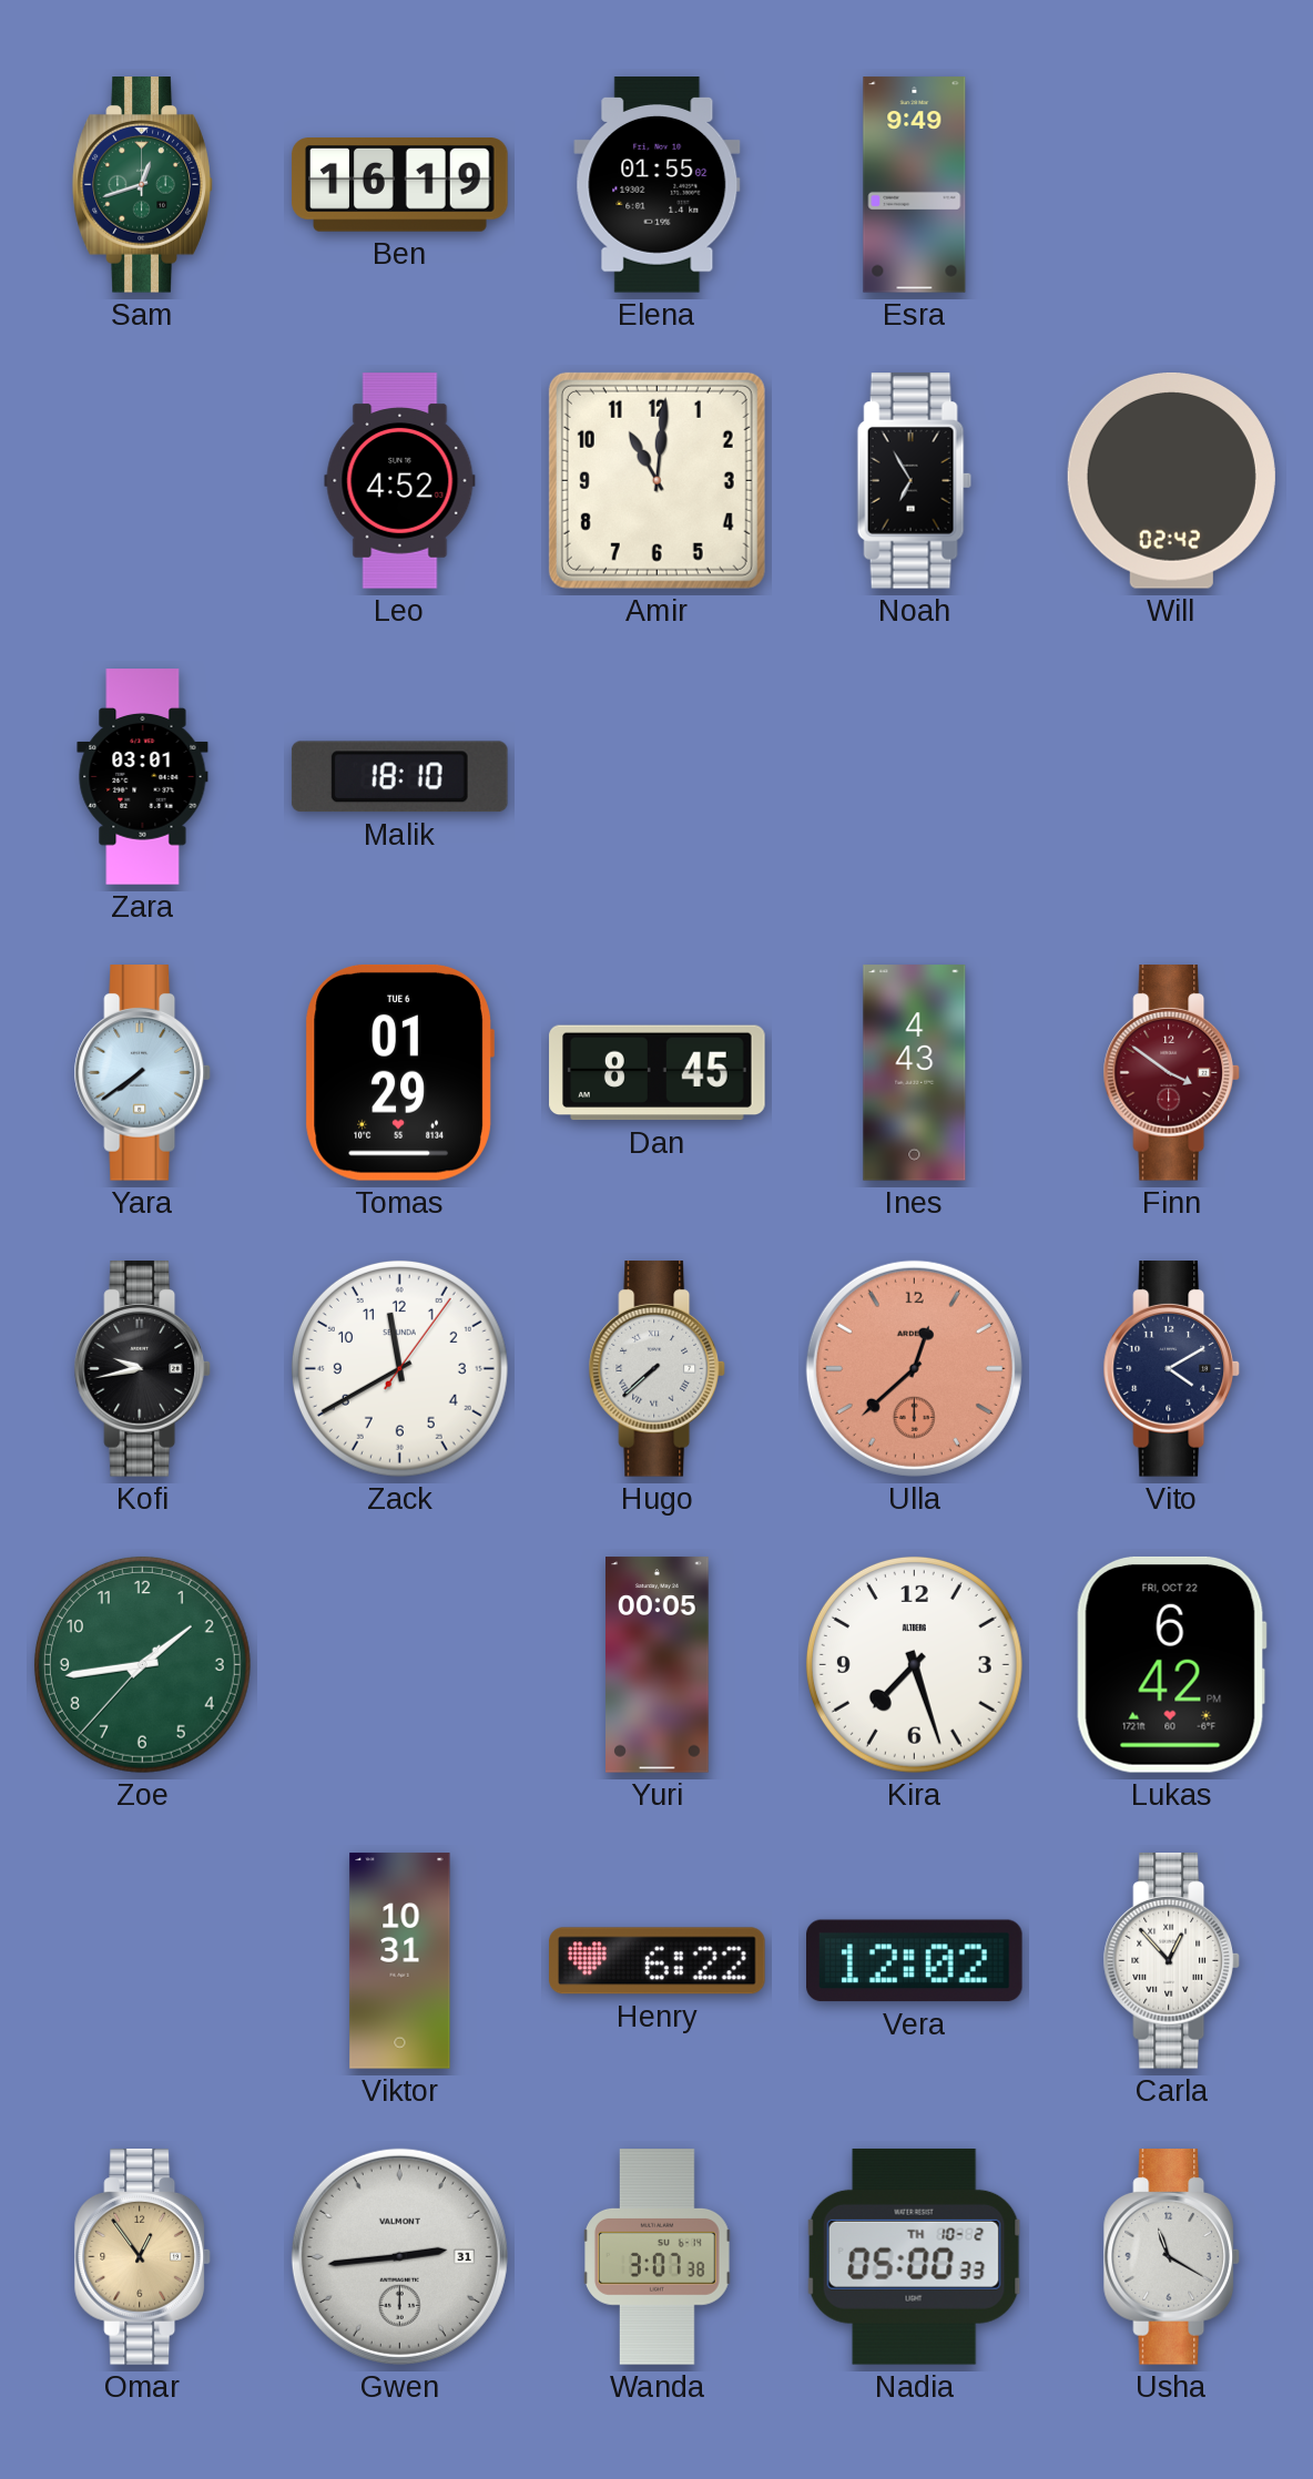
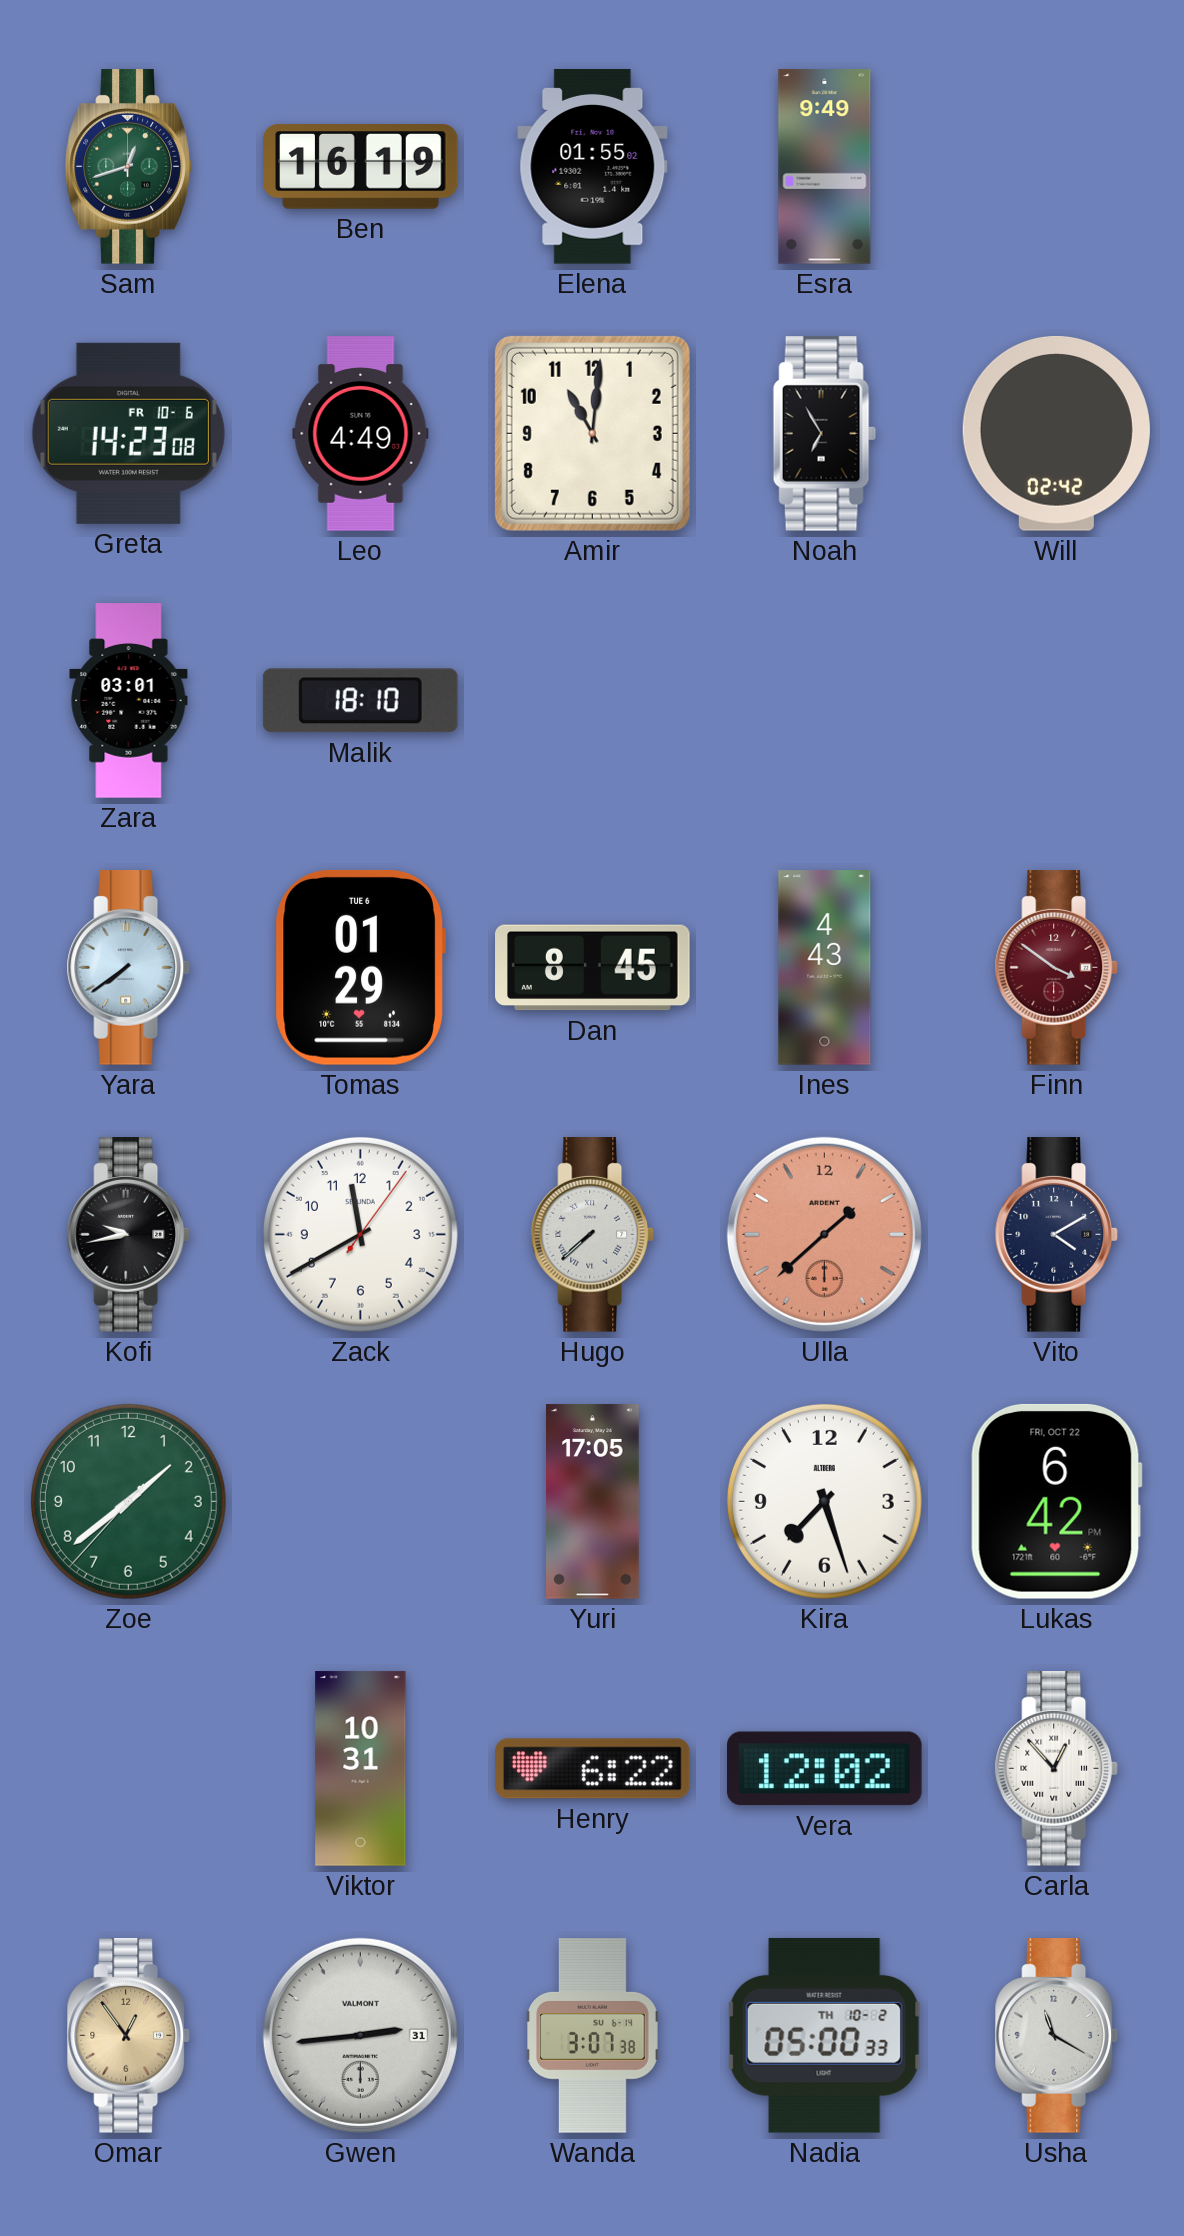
Greta: none -> 14:23
Leo: 4:52 -> 4:49
Ulla: 12:38 -> 1:38
Zoe: 1:43 -> 1:38
Yuri: 00:05 -> 17:05
